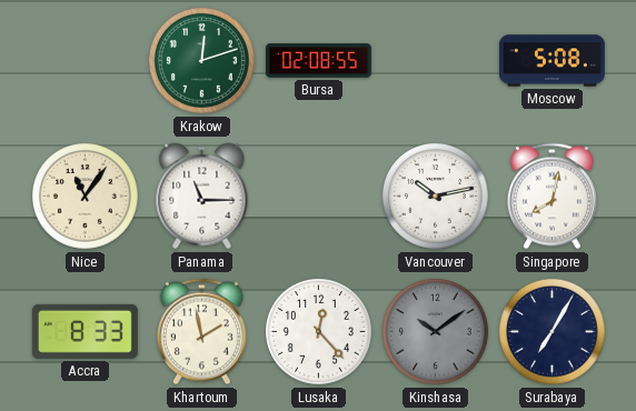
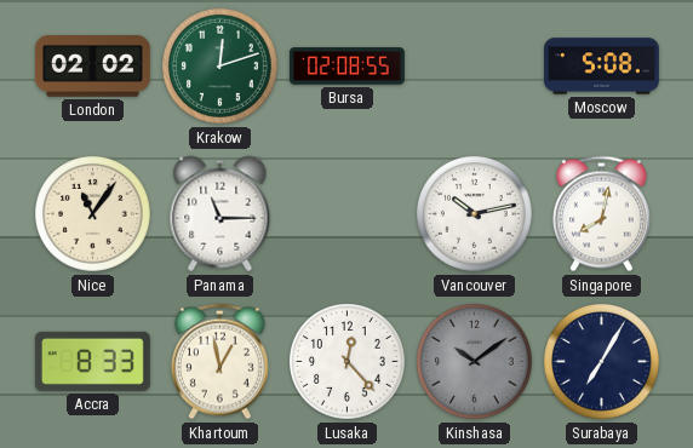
London: none -> 02:02
Khartoum: 1:58 -> 12:58
